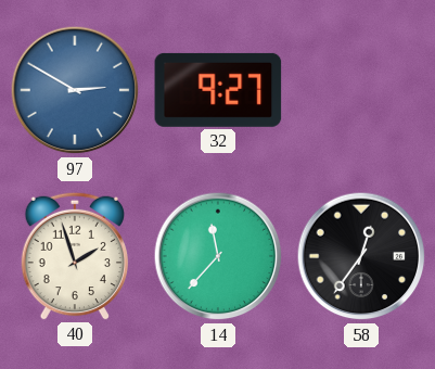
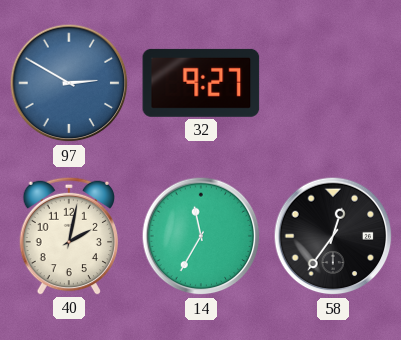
40: 1:57 -> 2:02
14: 11:37 -> 11:35
